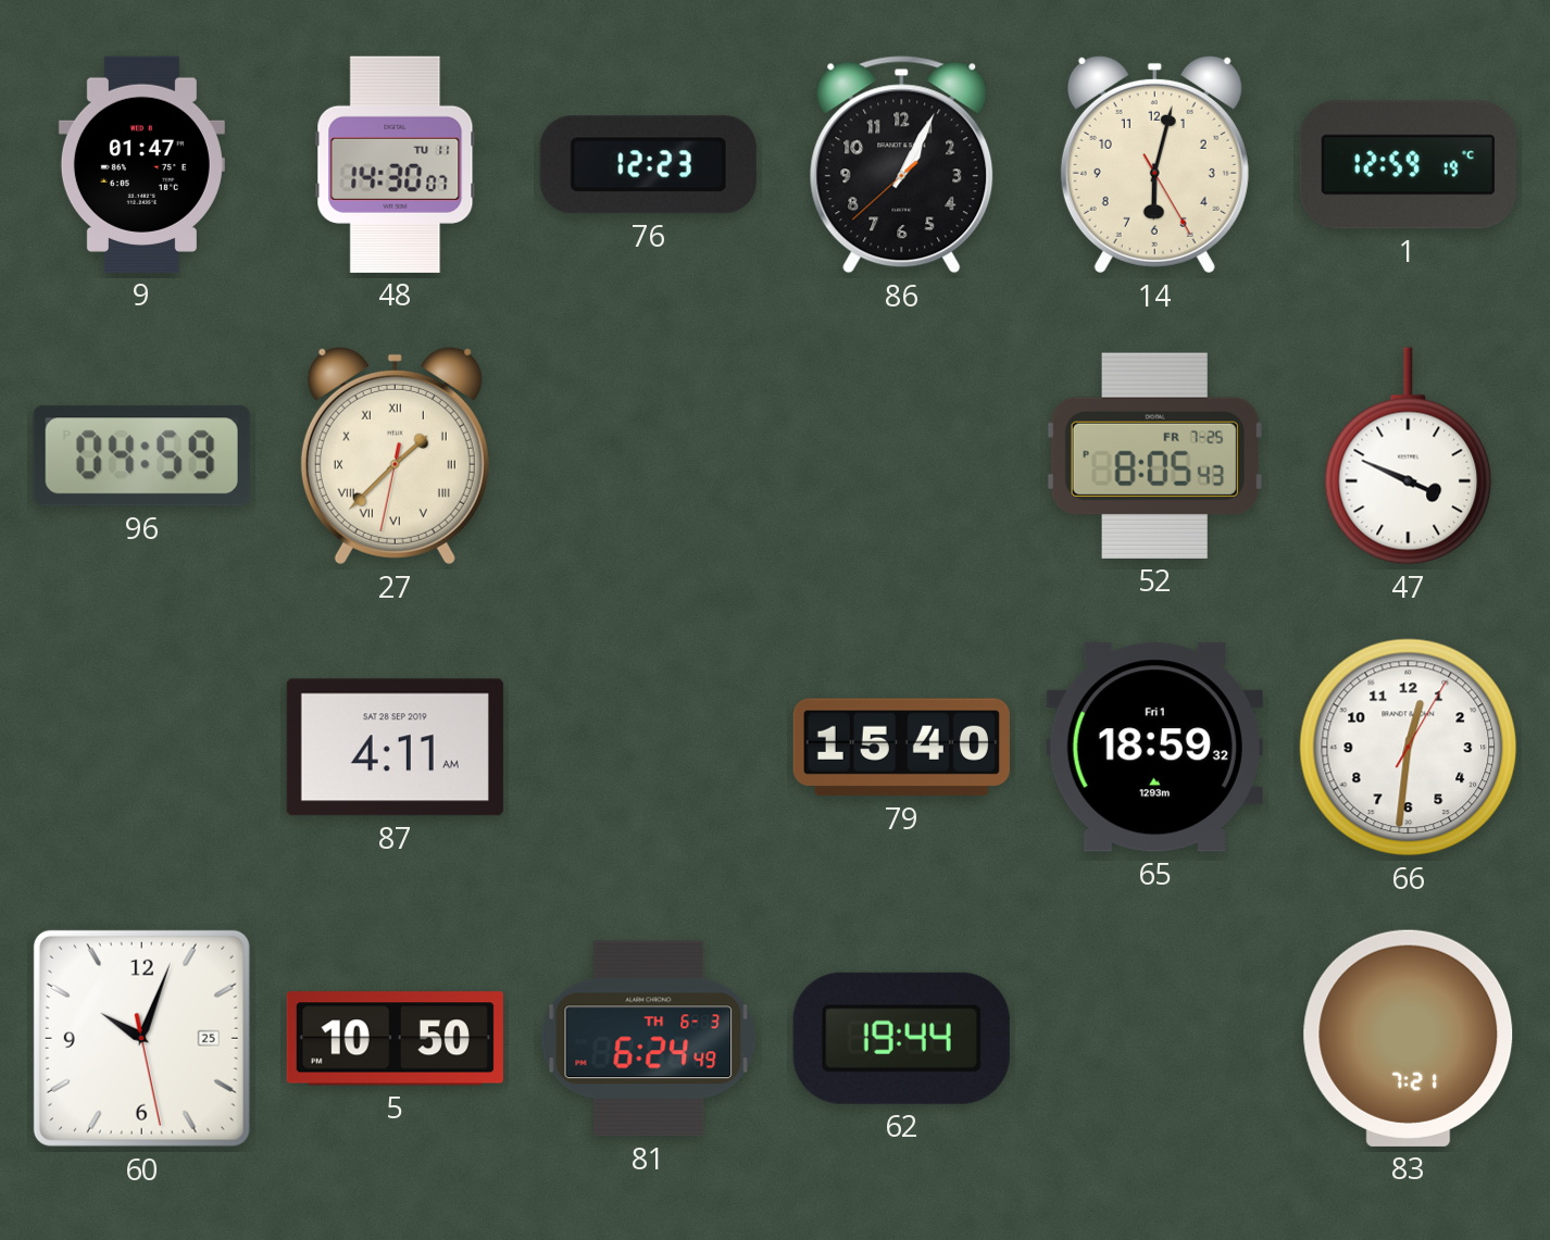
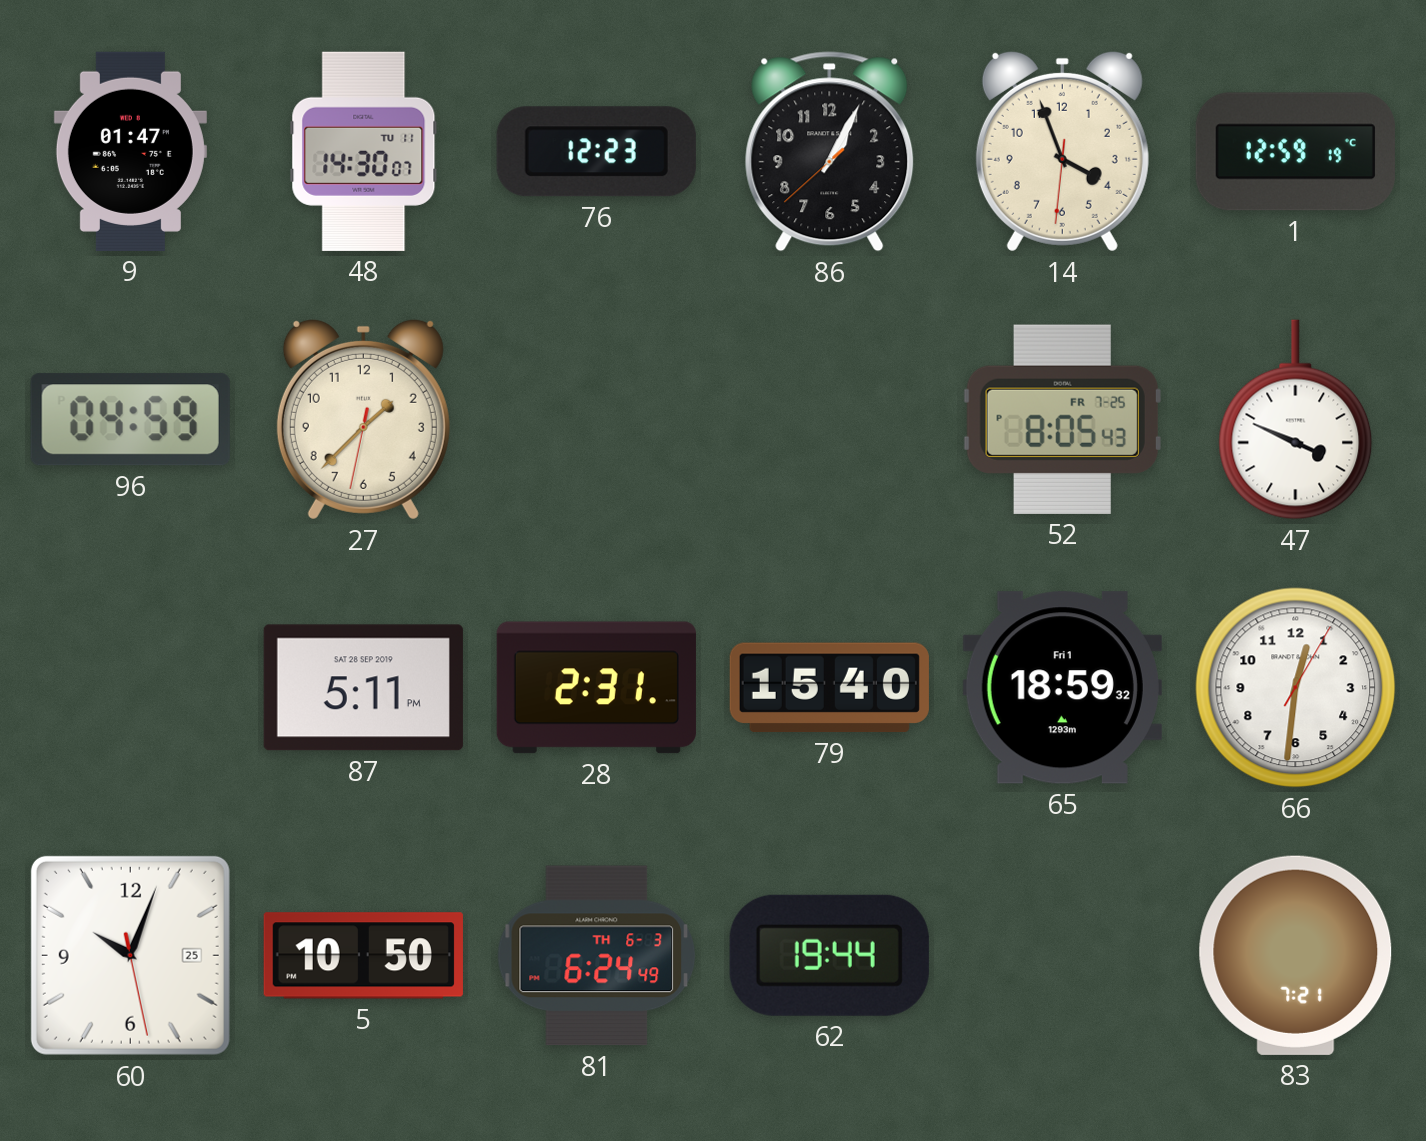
14: 6:02 -> 3:56
27 numerals: Roman -> Arabic
87: 4:11 -> 5:11
28: none -> 2:31
